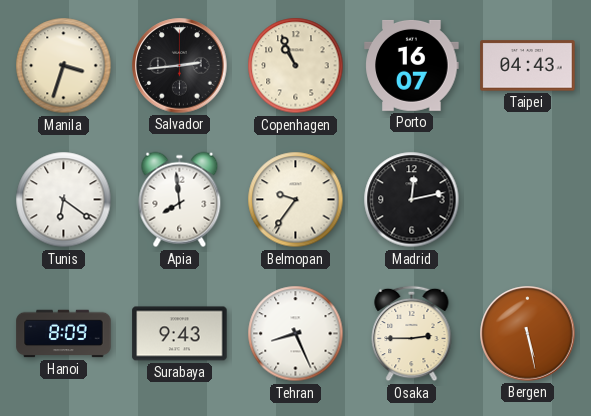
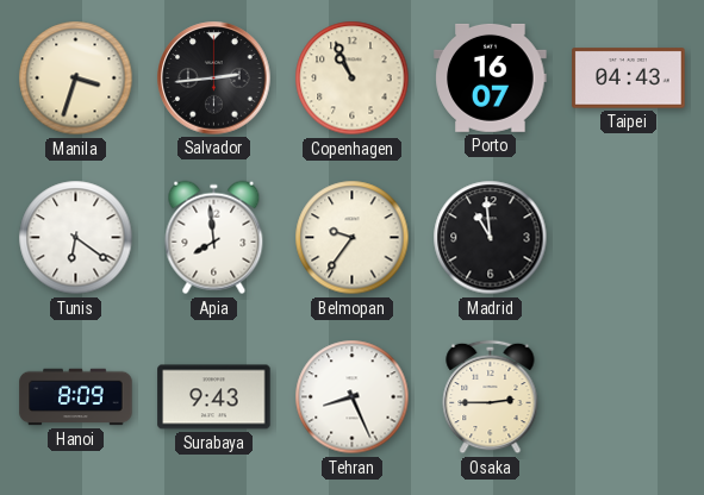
Madrid: 12:13 -> 10:59
Bergen: 5:28 -> none
